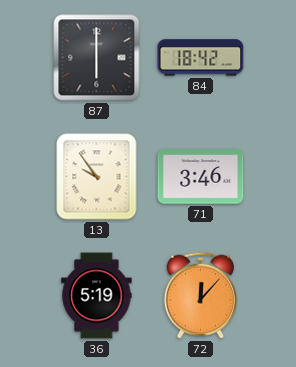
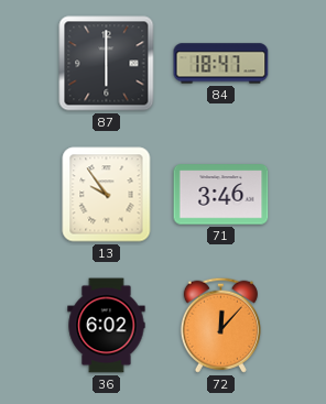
84: 18:42 -> 18:47
36: 5:19 -> 6:02
